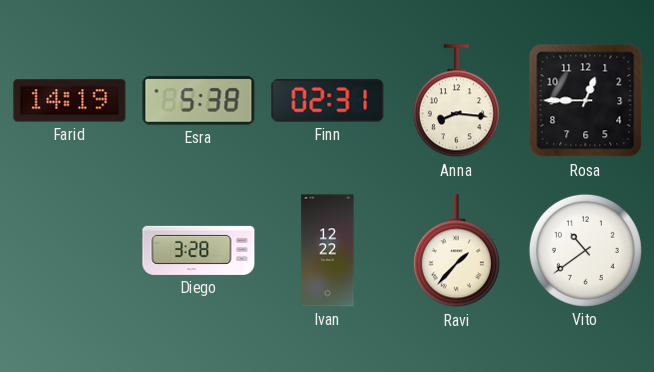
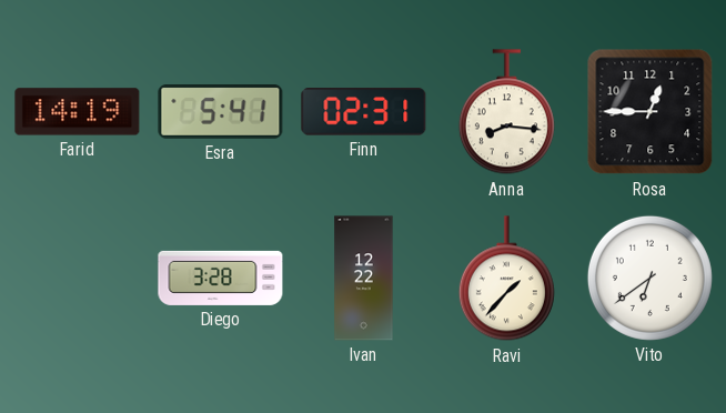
Esra: 5:38 -> 5:41
Vito: 10:39 -> 6:39
